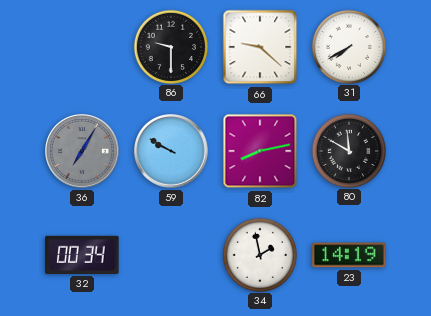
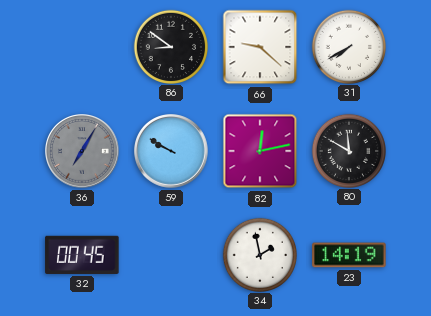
86: 9:30 -> 8:51
82: 8:13 -> 12:13
32: 00:34 -> 00:45
